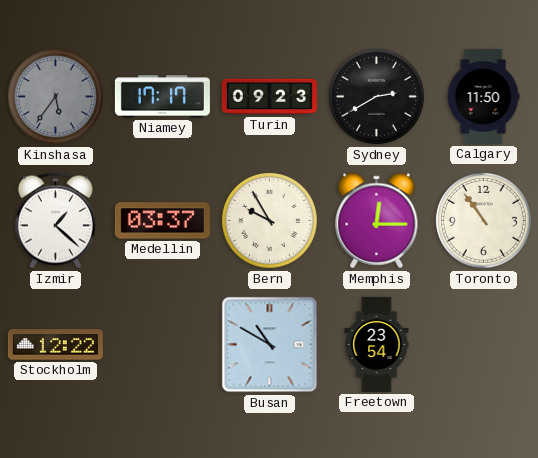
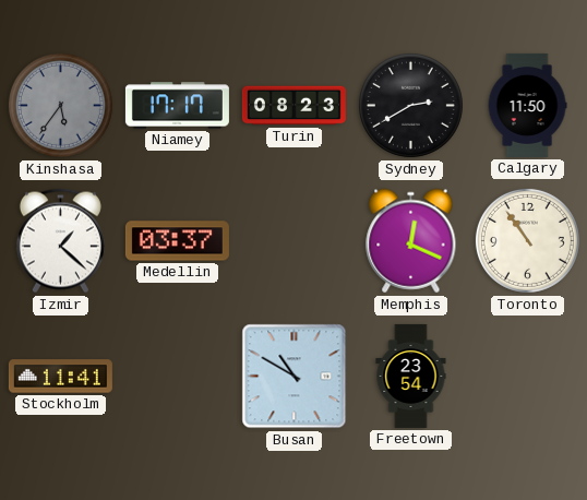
Turin: 09:23 -> 08:23
Bern: 9:55 -> none
Memphis: 12:15 -> 12:19
Stockholm: 12:22 -> 11:41
